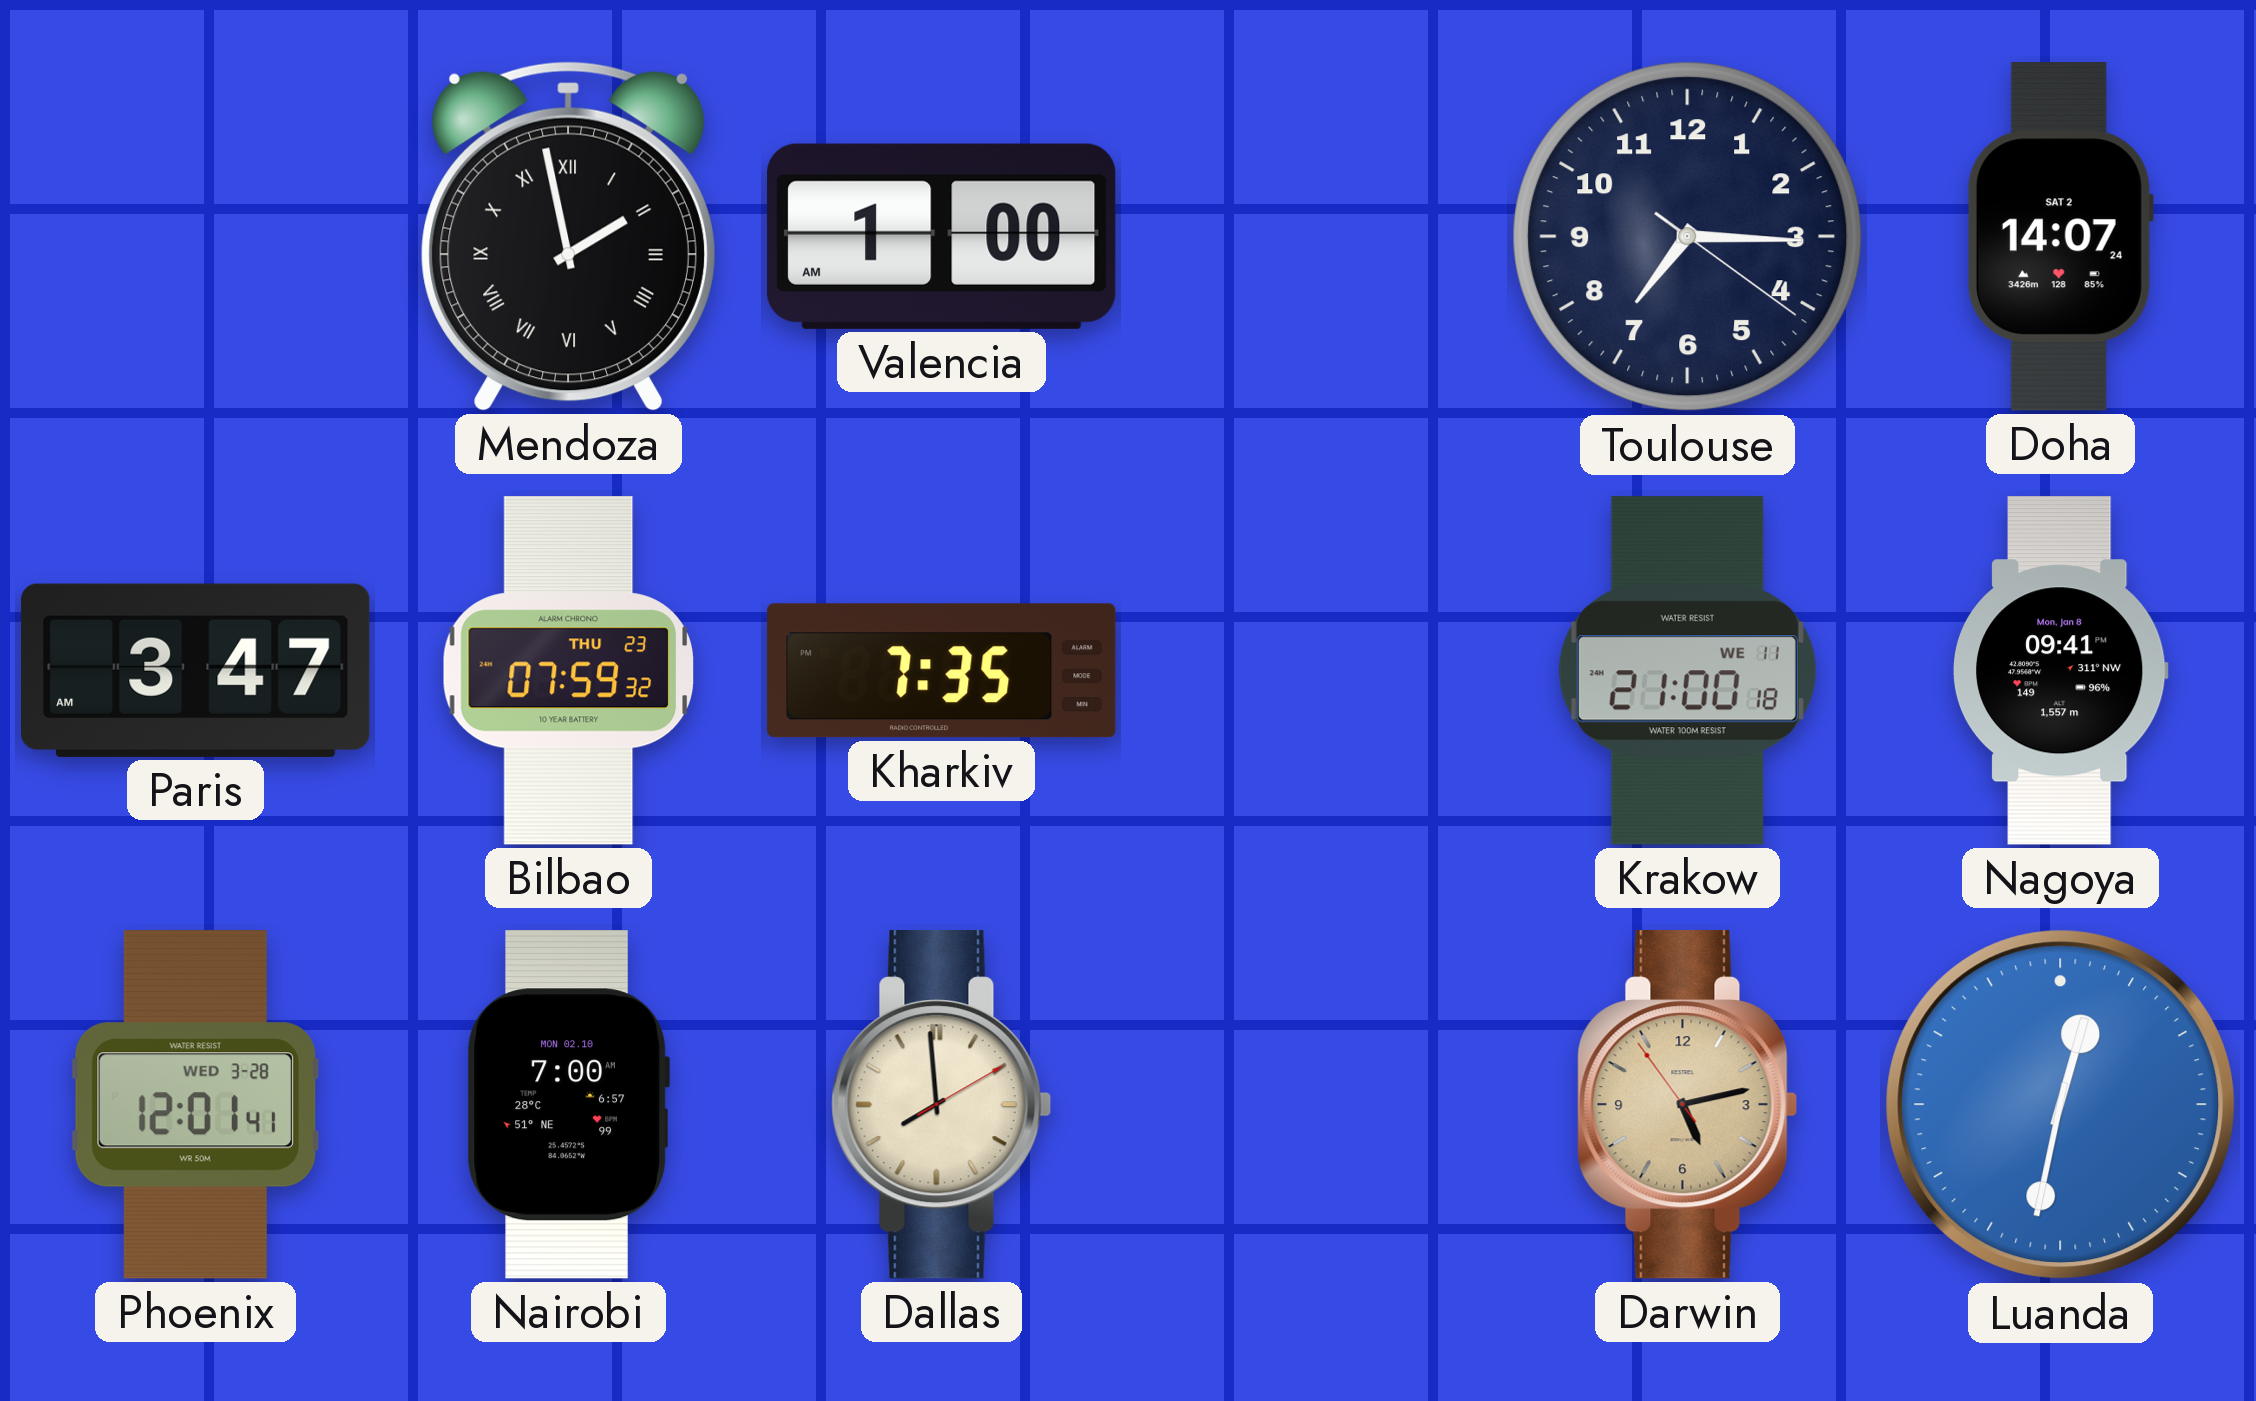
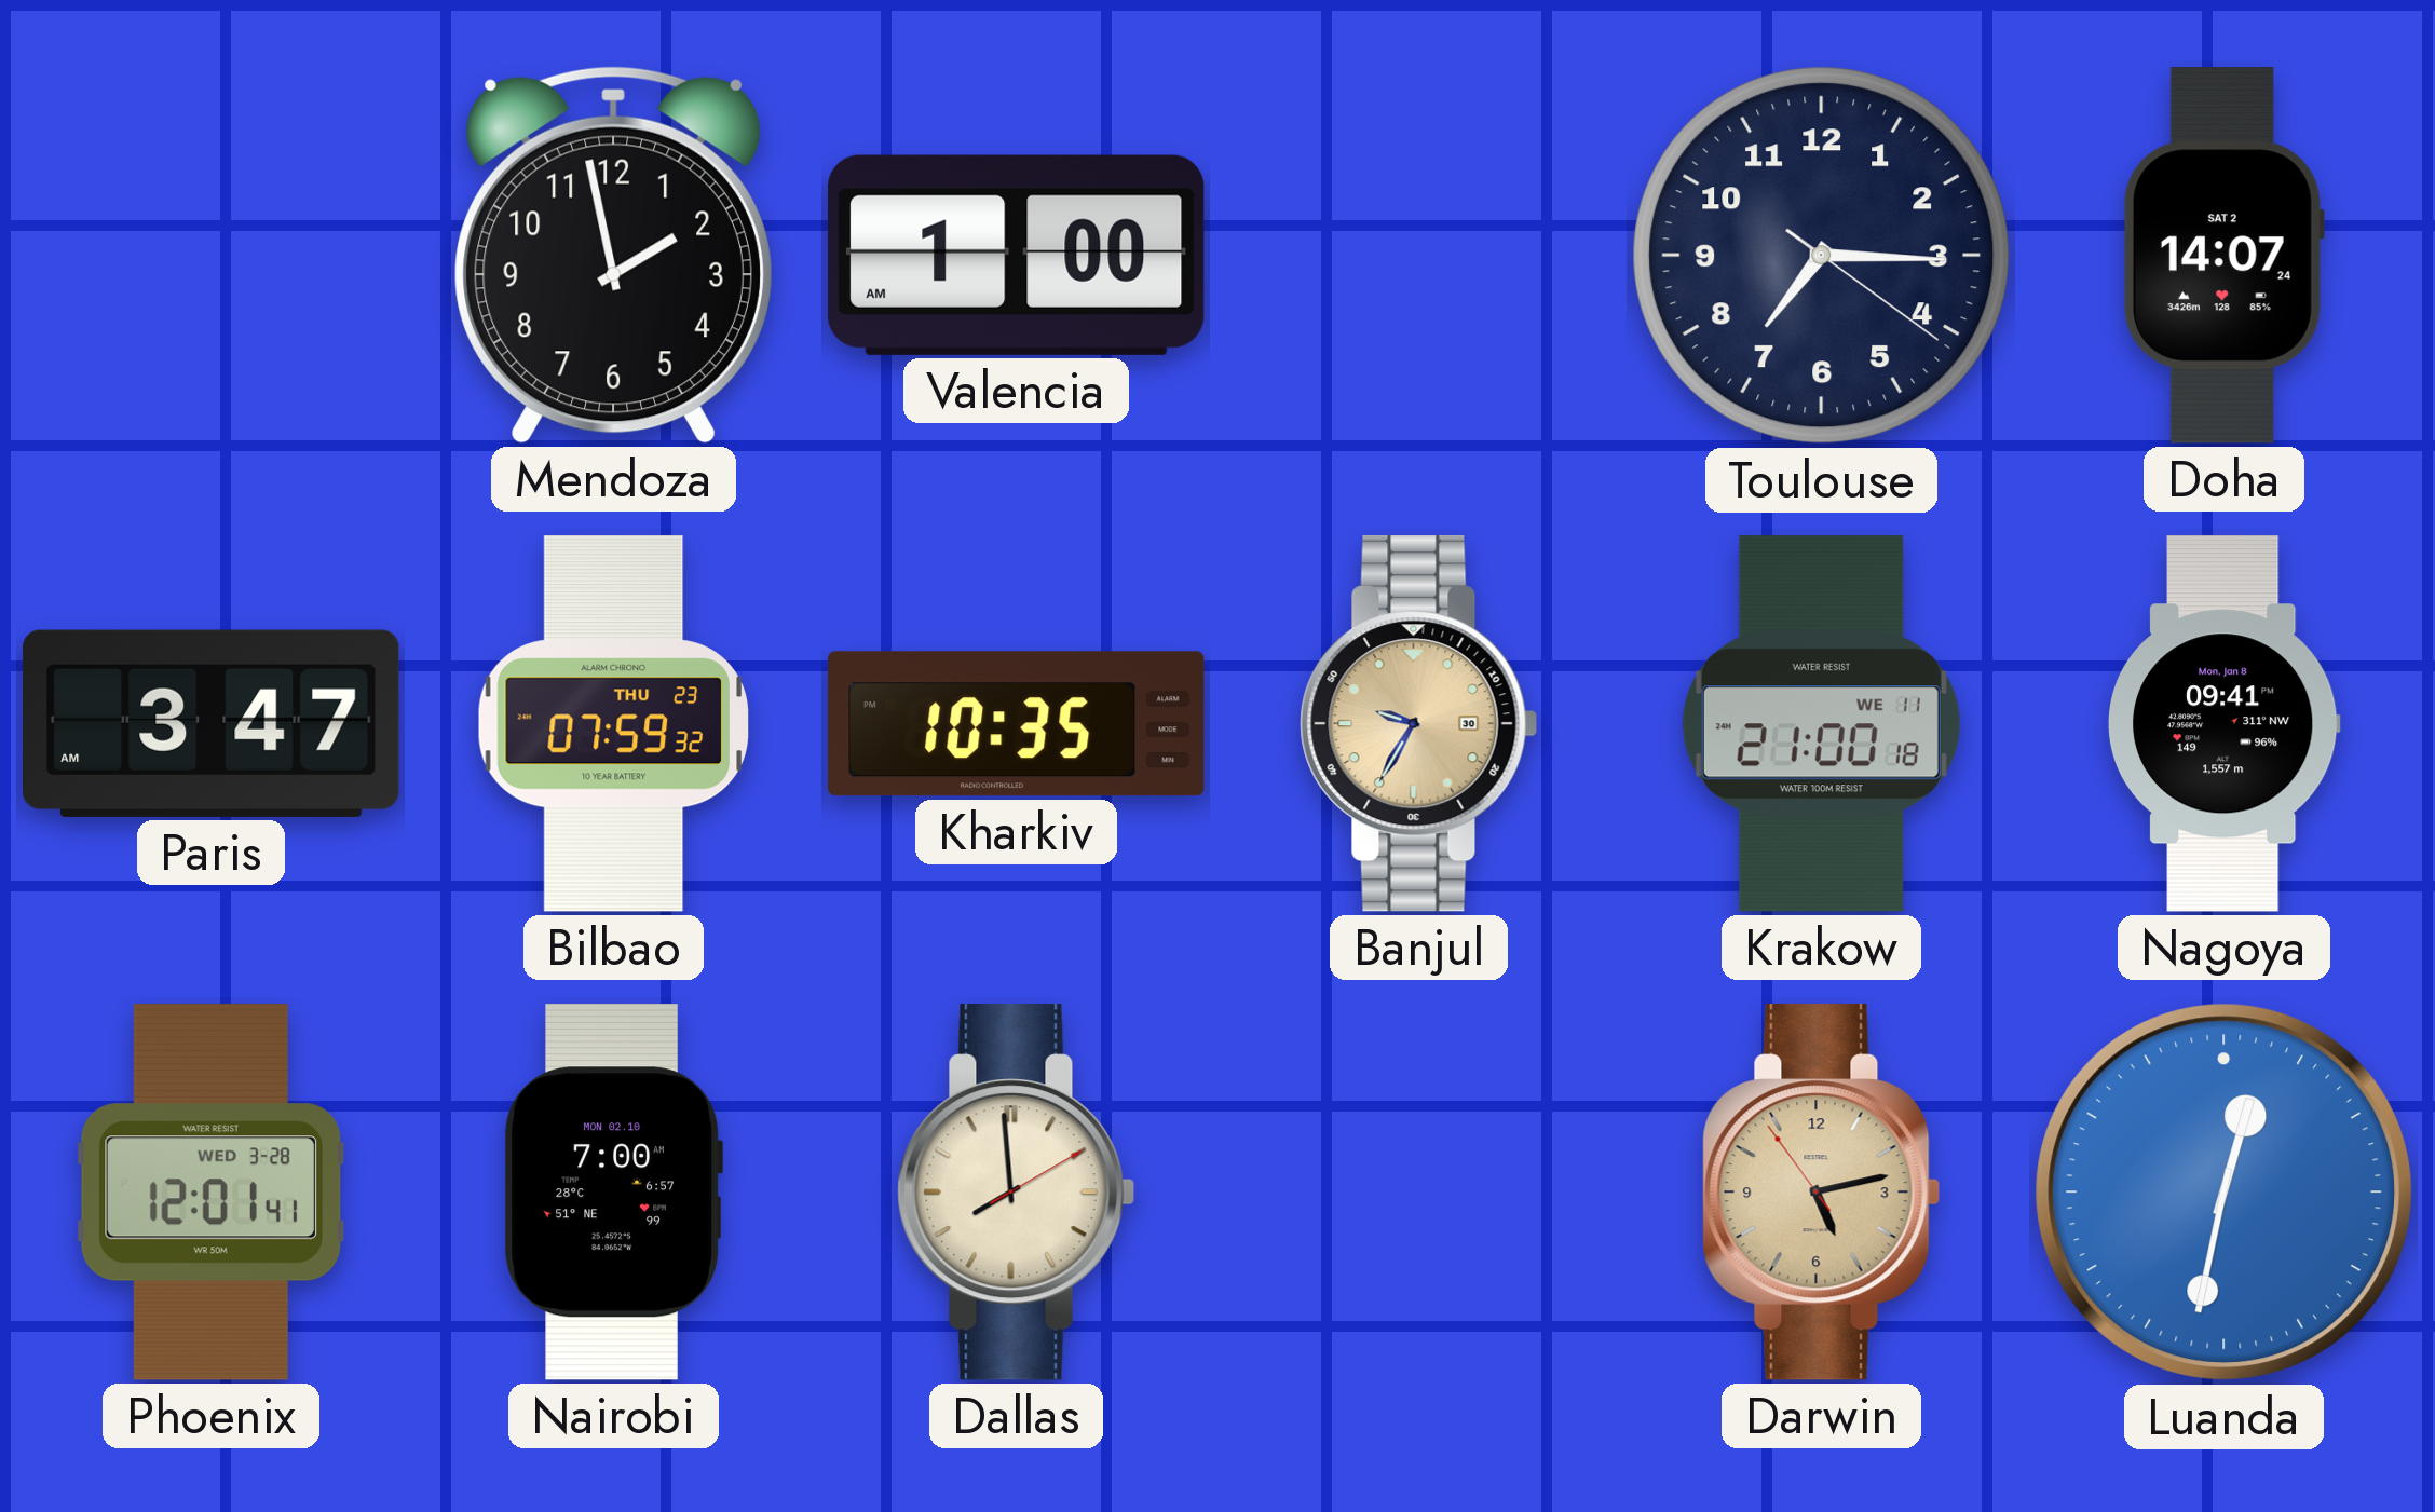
Mendoza numerals: Roman -> Arabic
Kharkiv: 7:35 -> 10:35
Banjul: none -> 9:35
